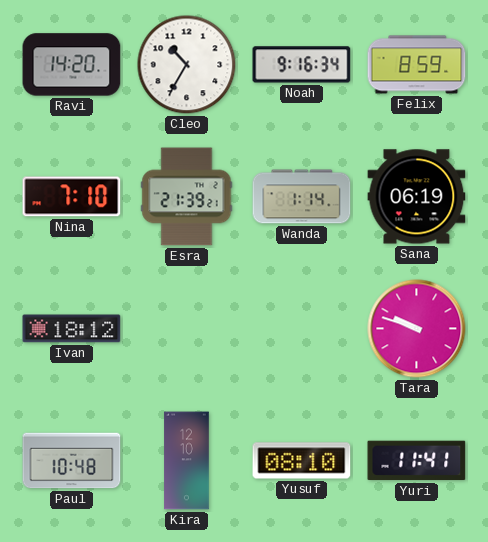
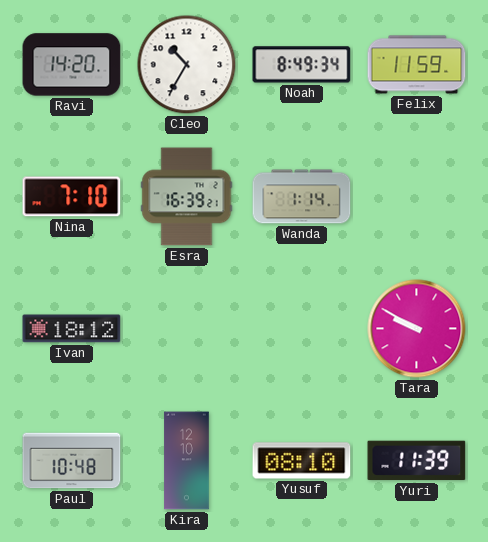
Noah: 9:16 -> 8:49
Felix: 8:59 -> 11:59
Esra: 21:39 -> 16:39
Sana: 06:19 -> none
Tara: 9:48 -> 9:50
Yuri: 11:41 -> 11:39
